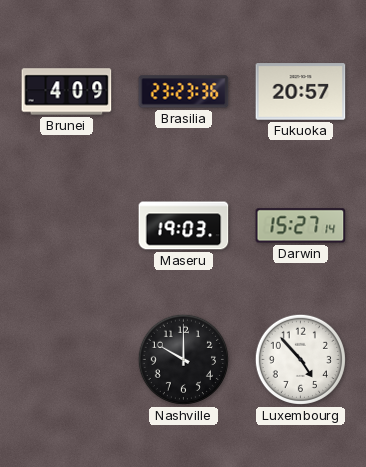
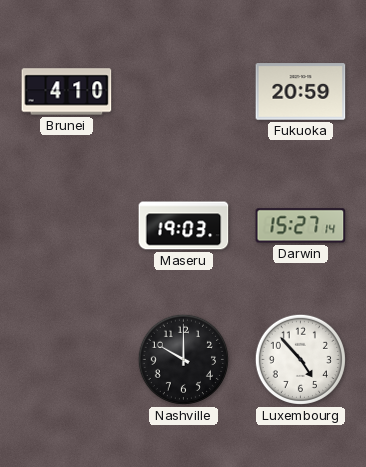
Brunei: 4:09 -> 4:10
Brasilia: 23:23 -> none
Fukuoka: 20:57 -> 20:59
